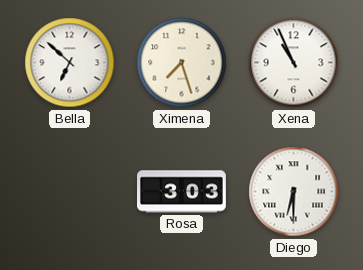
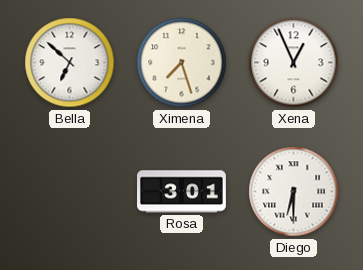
Xena: 10:56 -> 12:56
Rosa: 3:03 -> 3:01
